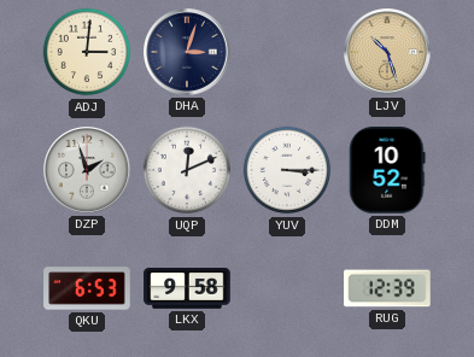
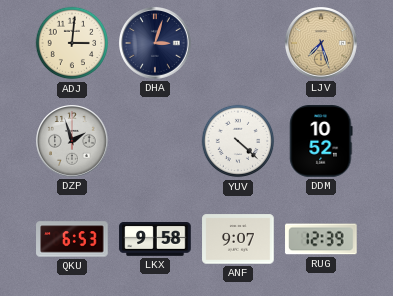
LJV: 10:27 -> 7:27
UQP: 12:11 -> none
YUV: 3:15 -> 4:22
ANF: none -> 9:07
